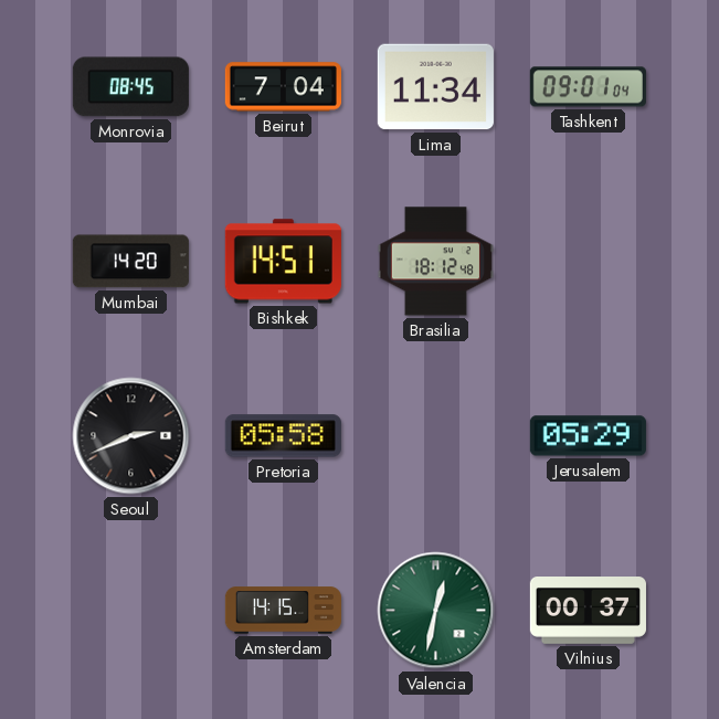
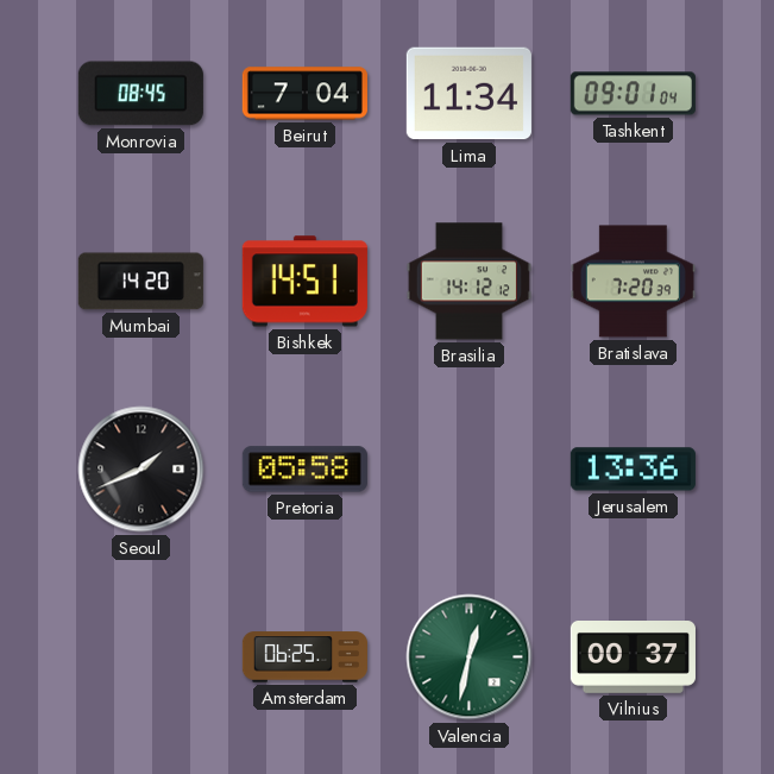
Brasilia: 18:12 -> 14:12
Bratislava: none -> 7:20
Seoul: 2:41 -> 1:41
Jerusalem: 05:29 -> 13:36
Amsterdam: 14:15 -> 06:25
